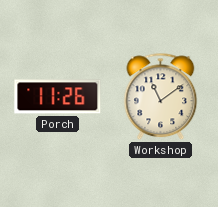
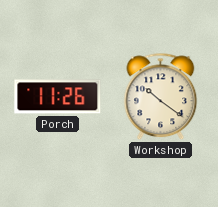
Workshop: 11:09 -> 10:21
